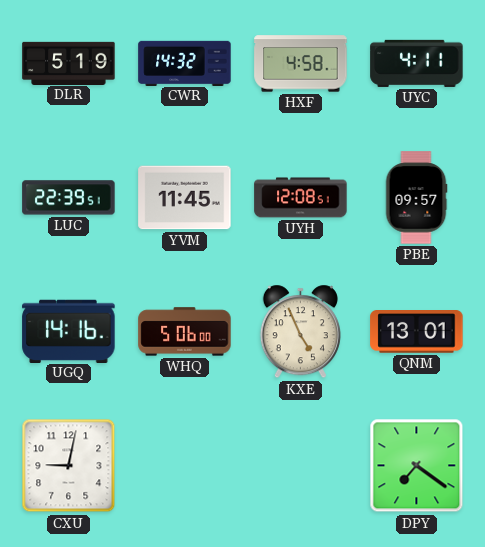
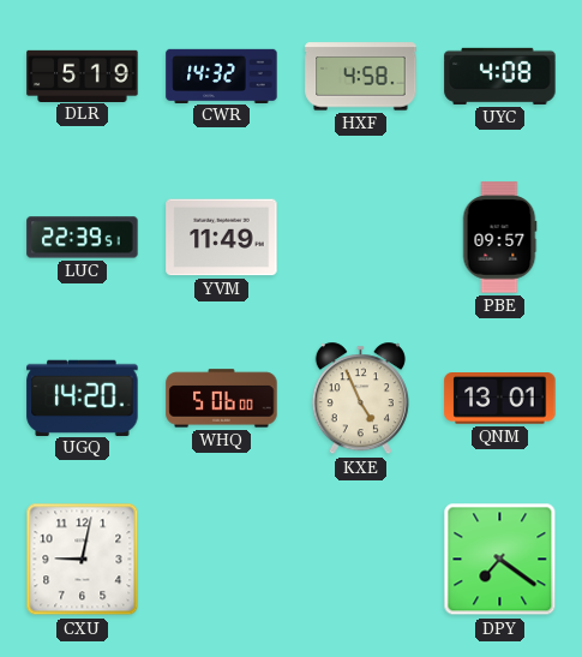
UYC: 4:11 -> 4:08
YVM: 11:45 -> 11:49
UYH: 12:08 -> none
UGQ: 14:16 -> 14:20
